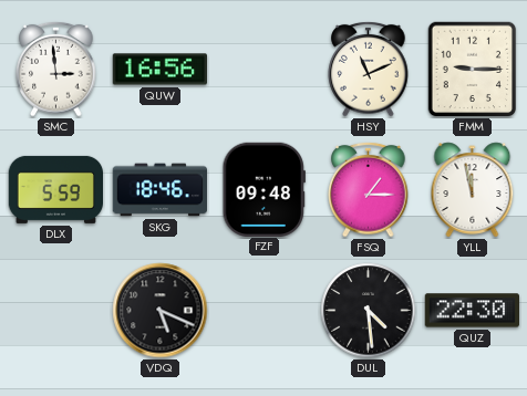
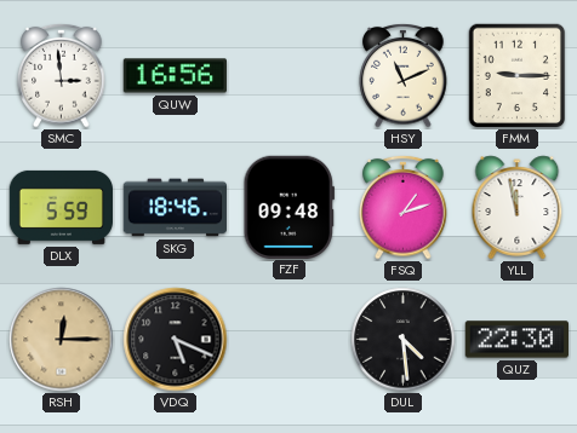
FSQ: 1:15 -> 1:12
RSH: none -> 12:15
